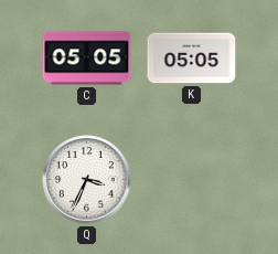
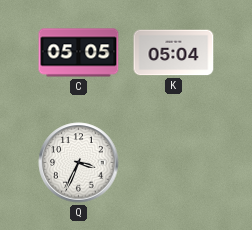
K: 05:05 -> 05:04
